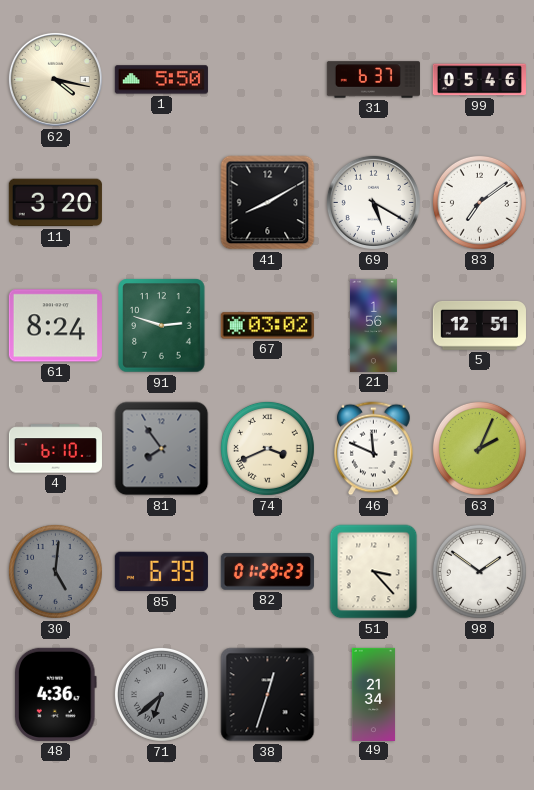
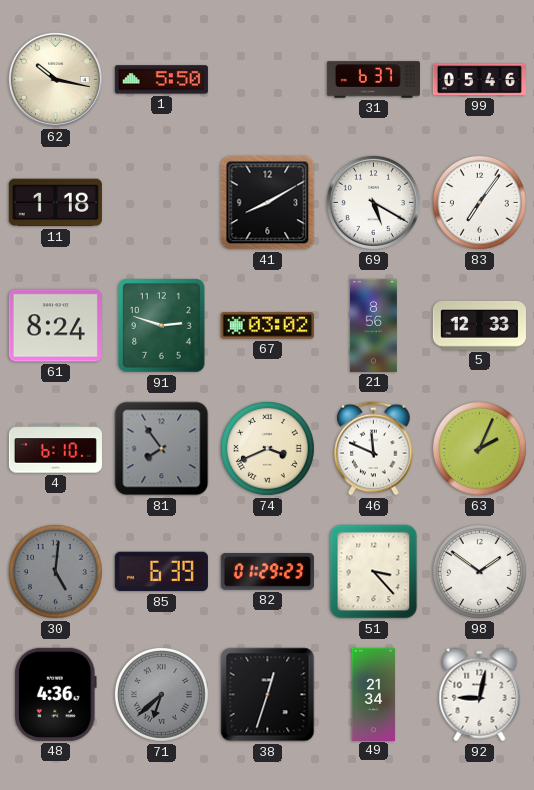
62: 4:17 -> 10:17
11: 3:20 -> 1:18
83: 7:09 -> 7:06
21: 1:56 -> 8:56
5: 12:51 -> 12:33
92: none -> 9:02
